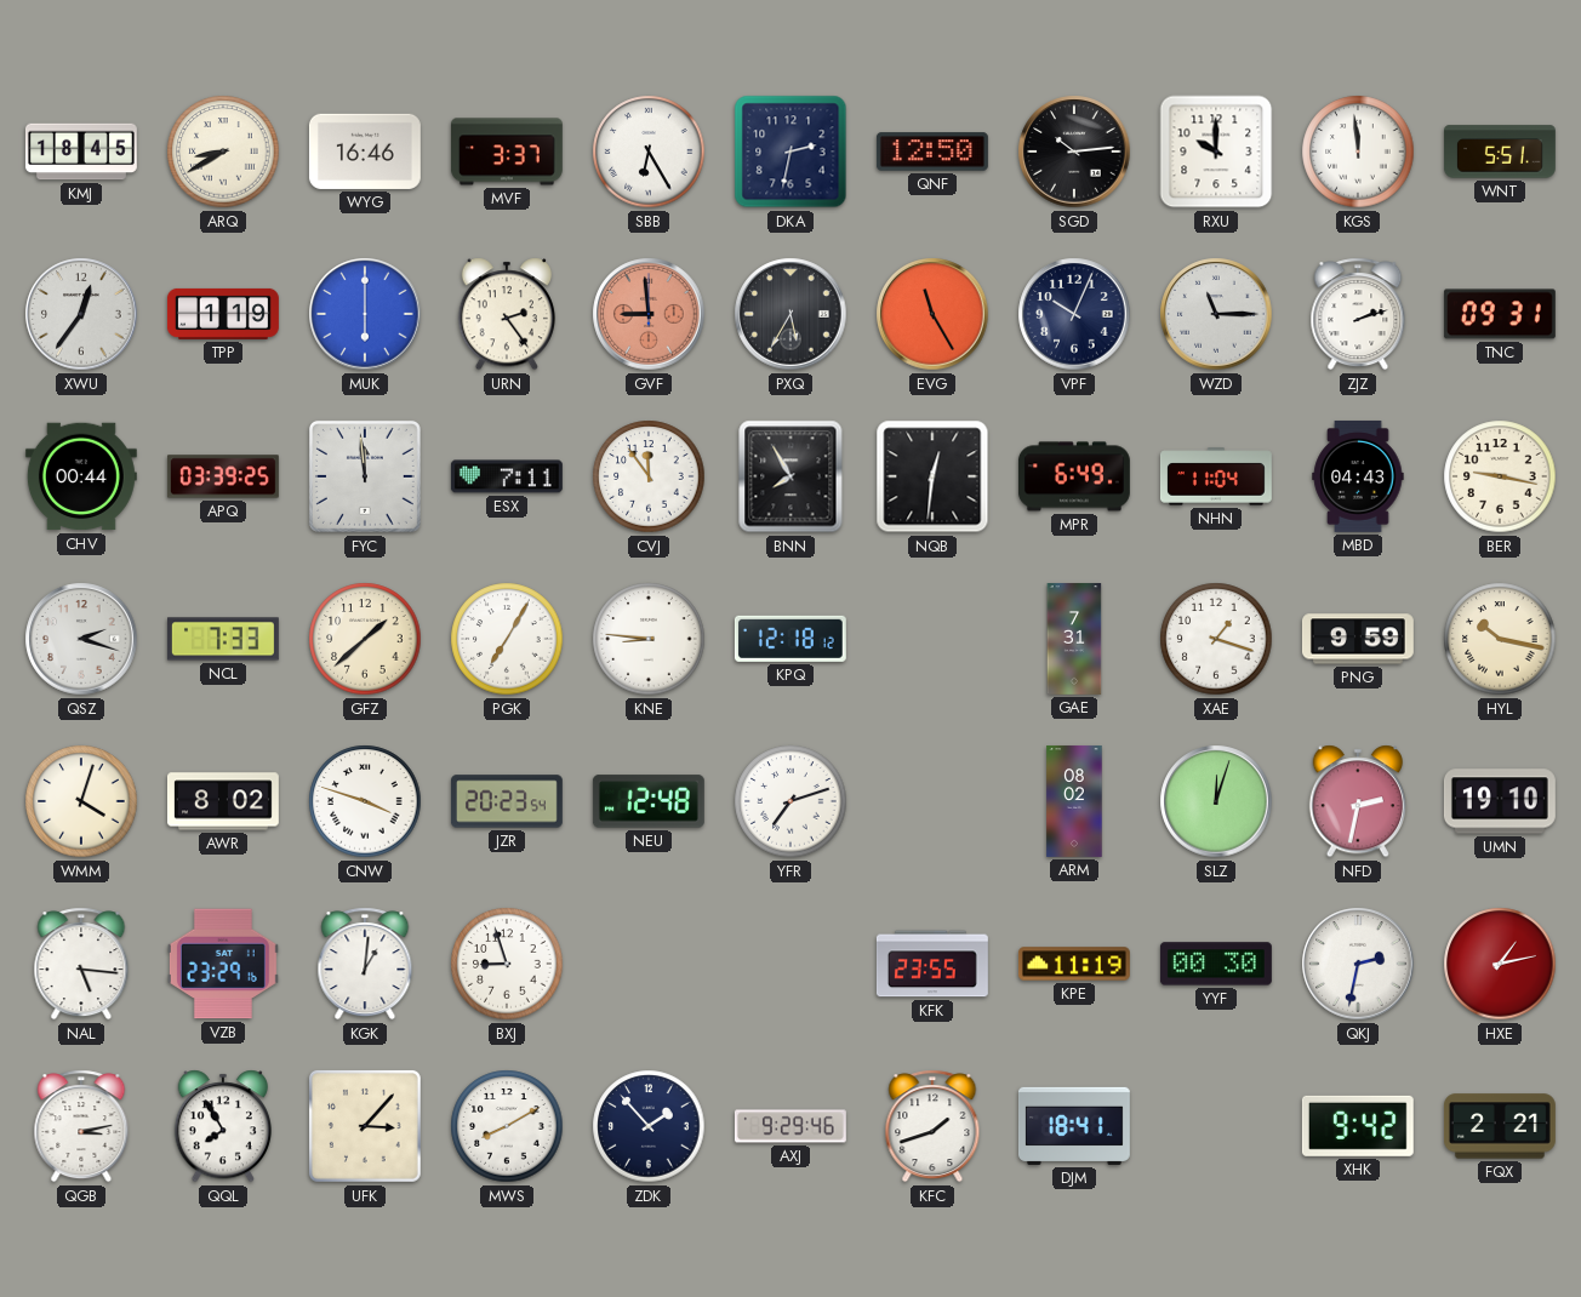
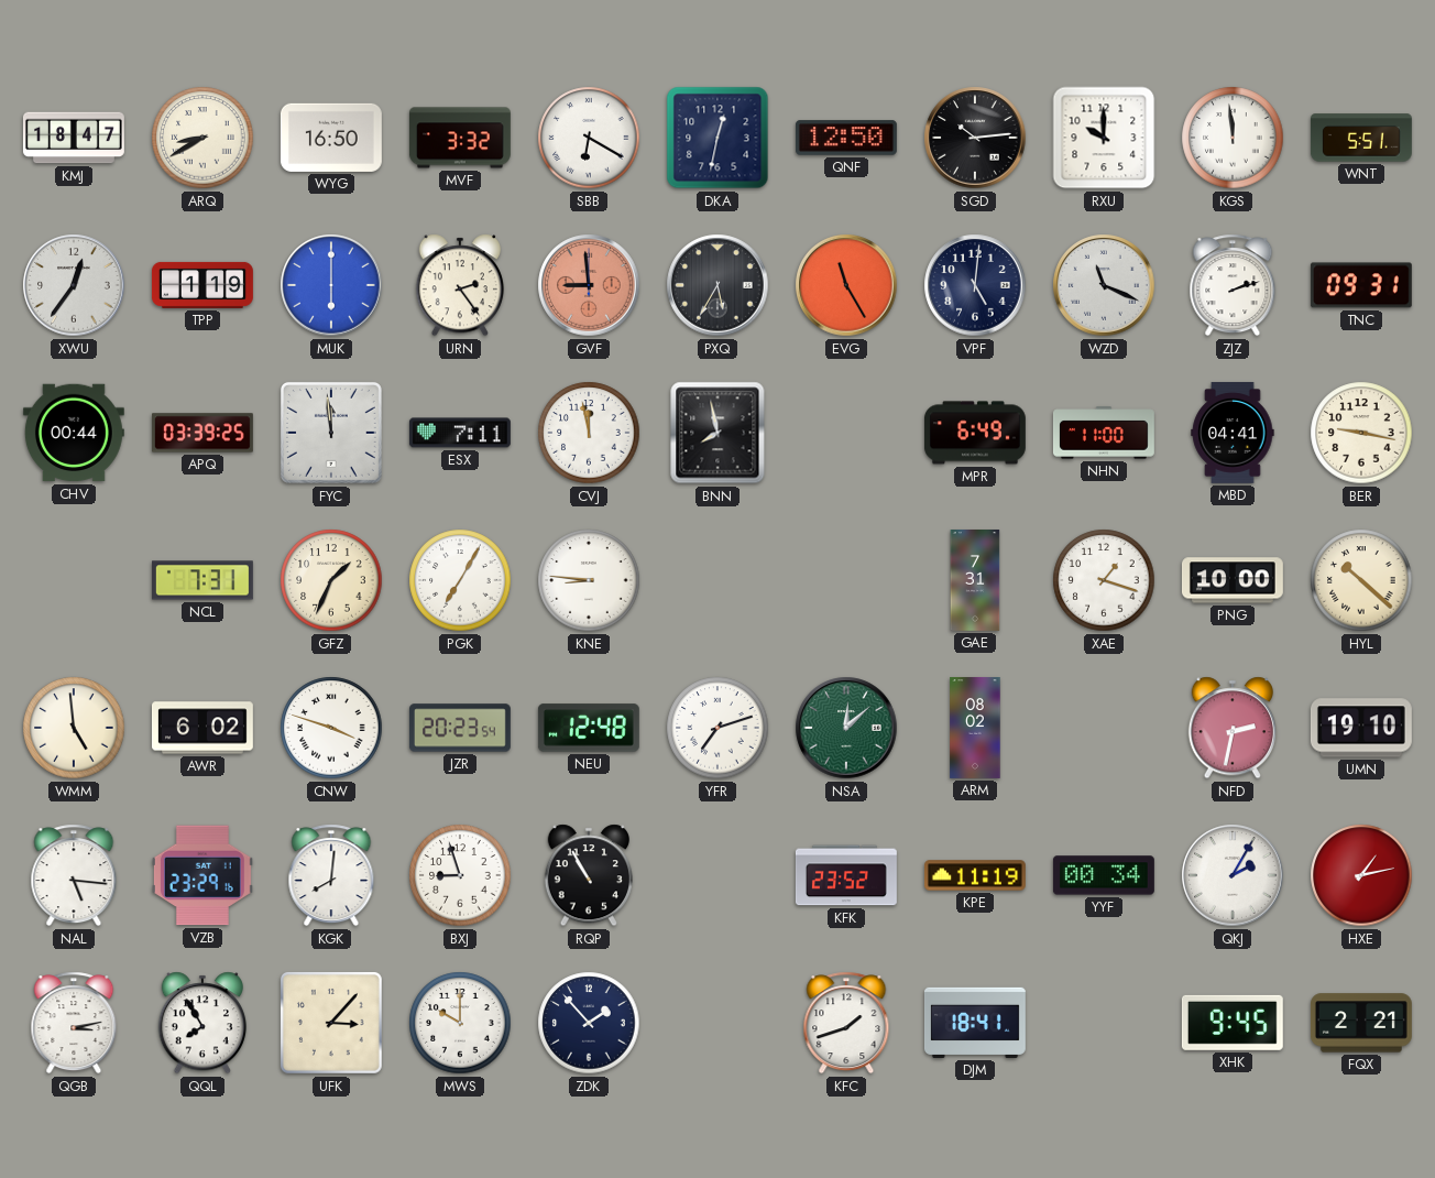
KMJ: 18:45 -> 18:47
WYG: 16:46 -> 16:50
MVF: 3:37 -> 3:32
SBB: 6:25 -> 6:20
DKA: 2:32 -> 12:32
VPF: 10:04 -> 5:01
WZD: 11:15 -> 11:19
CVJ: 11:54 -> 11:58
BNN: 7:55 -> 7:58
NQB: 12:31 -> none
NHN: 11:04 -> 11:00
MBD: 04:43 -> 04:41
QSZ: 2:18 -> none
NCL: 7:33 -> 7:31
GFZ: 1:38 -> 1:34
KPQ: 12:18 -> none
PNG: 9:59 -> 10:00
HYL: 10:17 -> 10:22
WMM: 4:03 -> 4:59
AWR: 8:02 -> 6:02
NSA: none -> 12:08
SLZ: 12:03 -> none
KGK: 1:01 -> 8:01
RQP: none -> 10:55
KFK: 23:55 -> 23:52
YYF: 00:30 -> 00:34
QKJ: 2:32 -> 2:05
MWS: 8:10 -> 10:00
AXJ: 9:29 -> none
XHK: 9:42 -> 9:45
